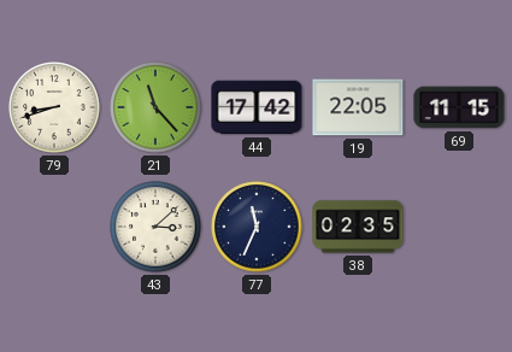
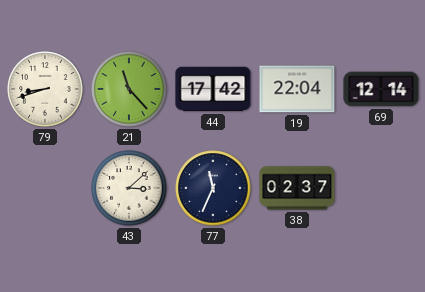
19: 22:05 -> 22:04
69: 11:15 -> 12:14
38: 02:35 -> 02:37
